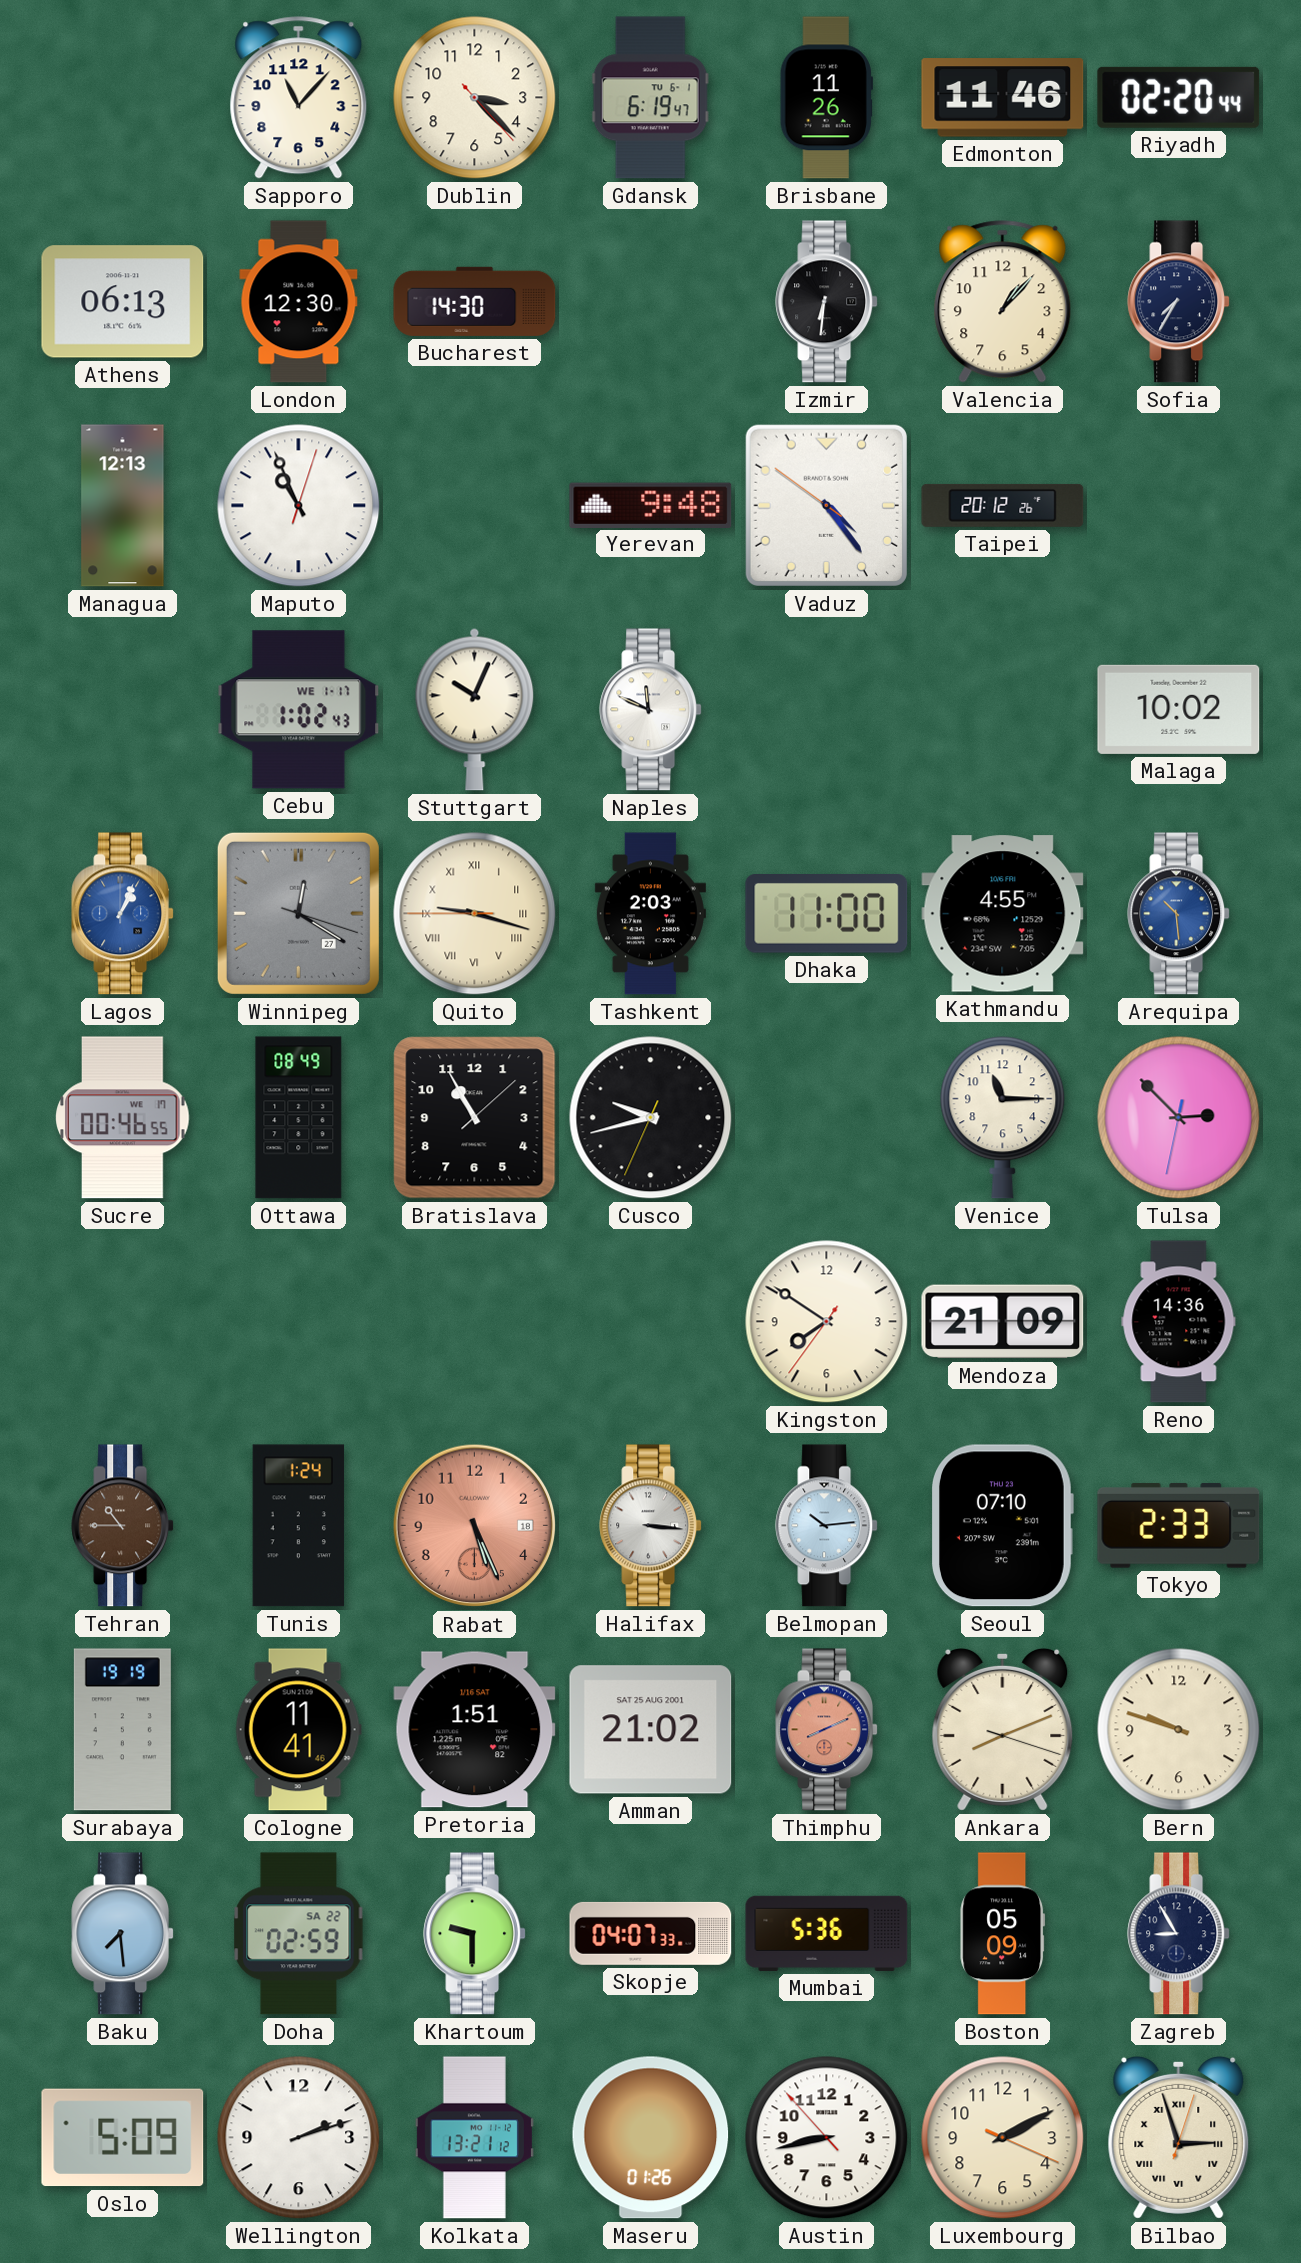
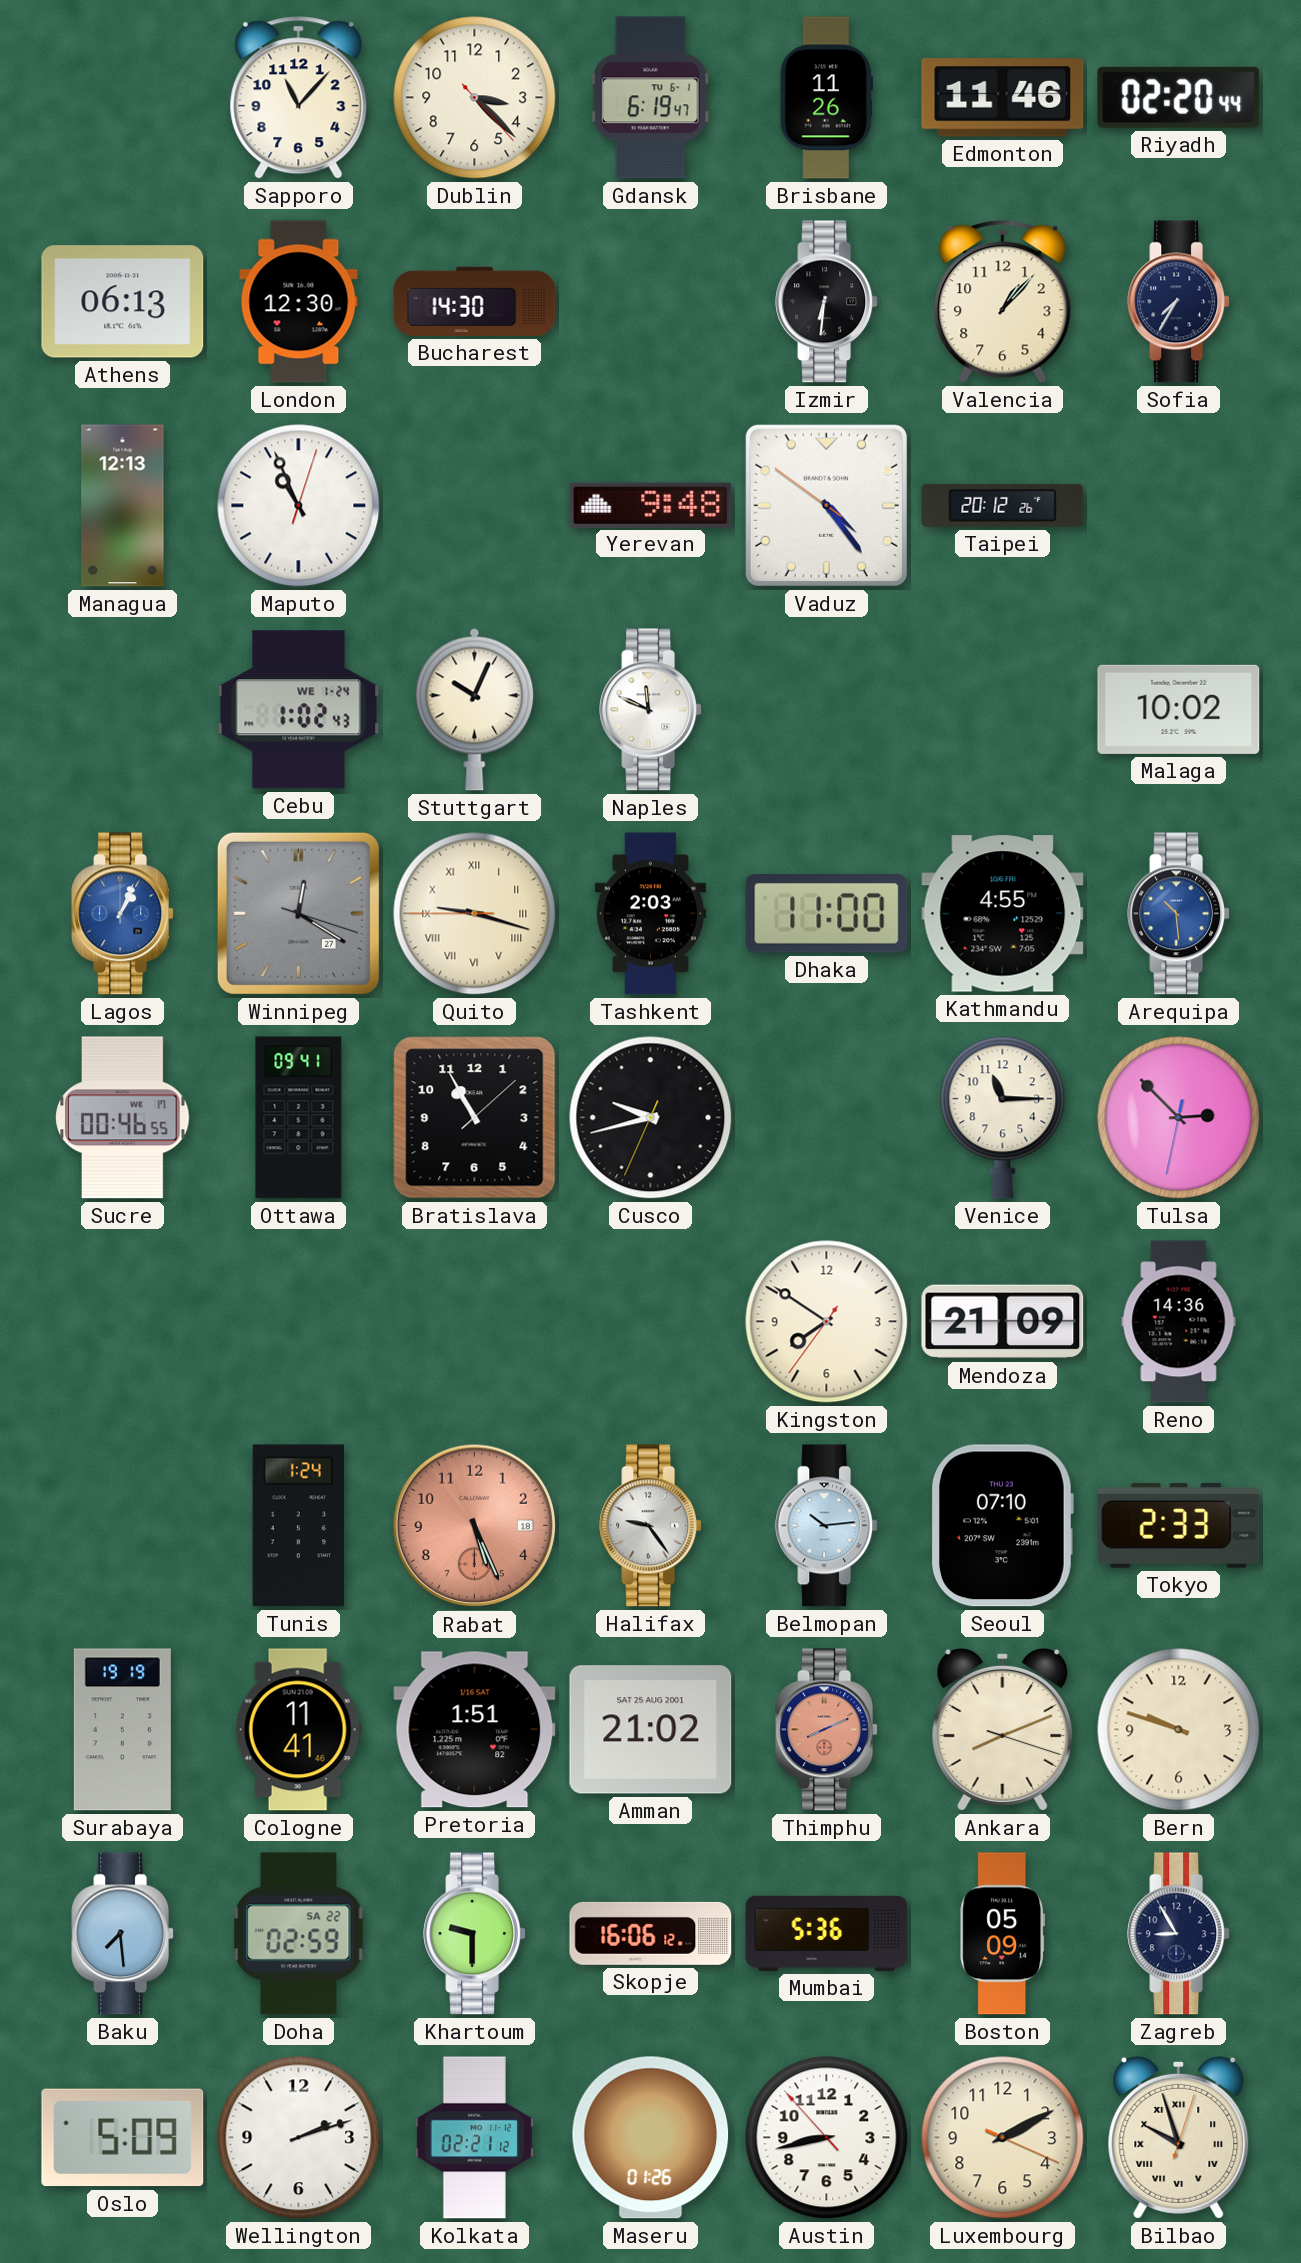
Cebu date: WE 1-17 -> WE 1-24
Ottawa: 08:49 -> 09:41
Tehran: 10:45 -> none
Halifax: 3:16 -> 9:24
Skopje: 04:07 -> 16:06
Kolkata: 13:21 -> 02:21
Bilbao: 2:57 -> 9:57
